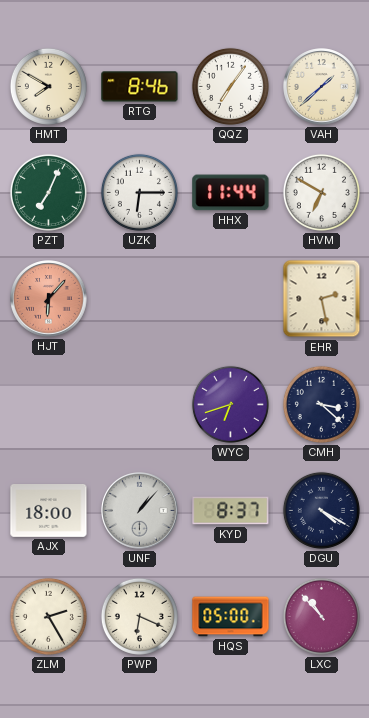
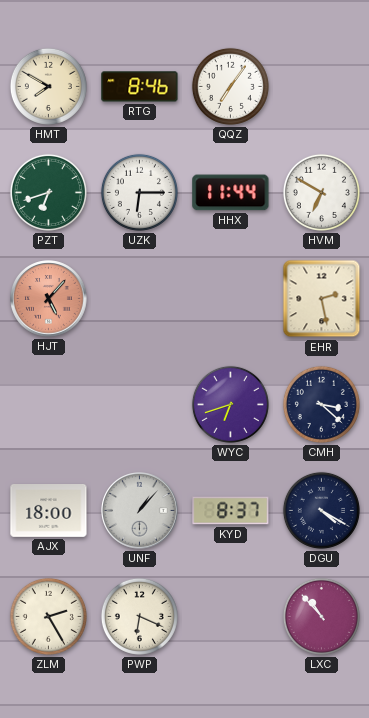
VAH: 1:38 -> none
PZT: 7:04 -> 6:42
HJT: 6:07 -> 5:07
HQS: 05:00 -> none
